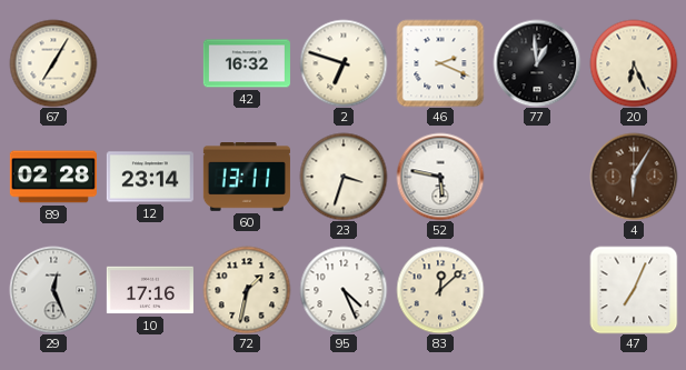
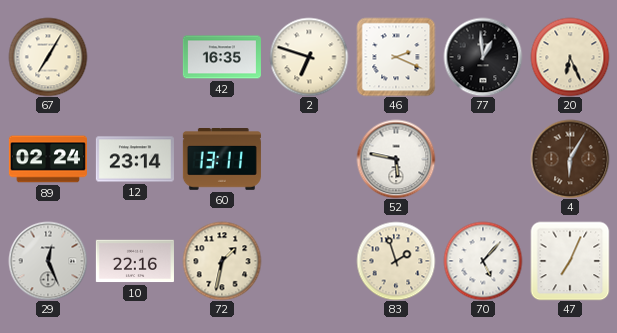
42: 16:32 -> 16:35
89: 02:28 -> 02:24
23: 3:33 -> none
10: 17:16 -> 22:16
95: 4:26 -> none
83: 12:08 -> 1:57
70: none -> 5:07
